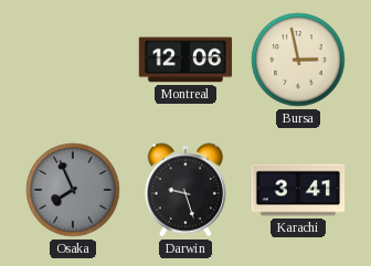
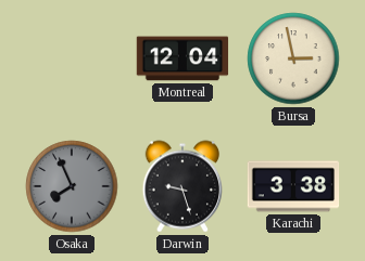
Montreal: 12:06 -> 12:04
Karachi: 3:41 -> 3:38
